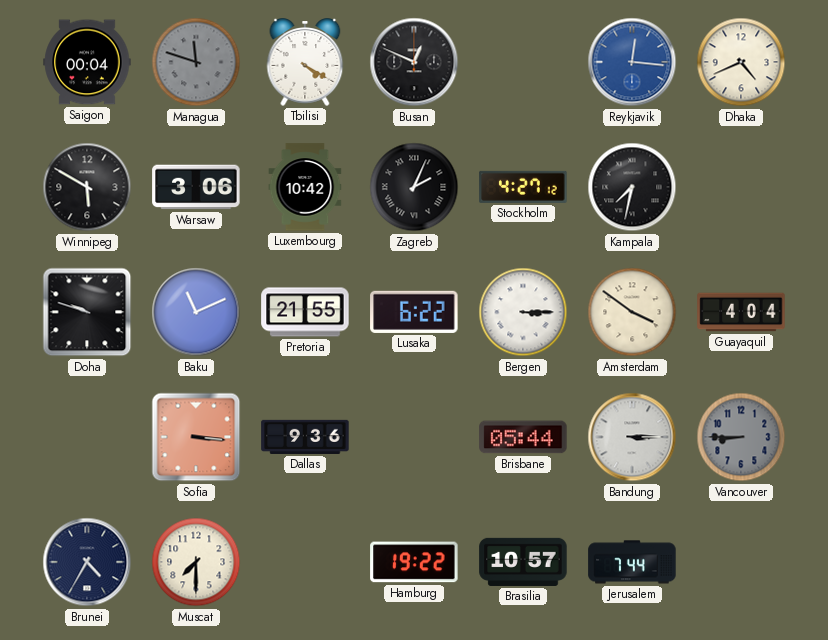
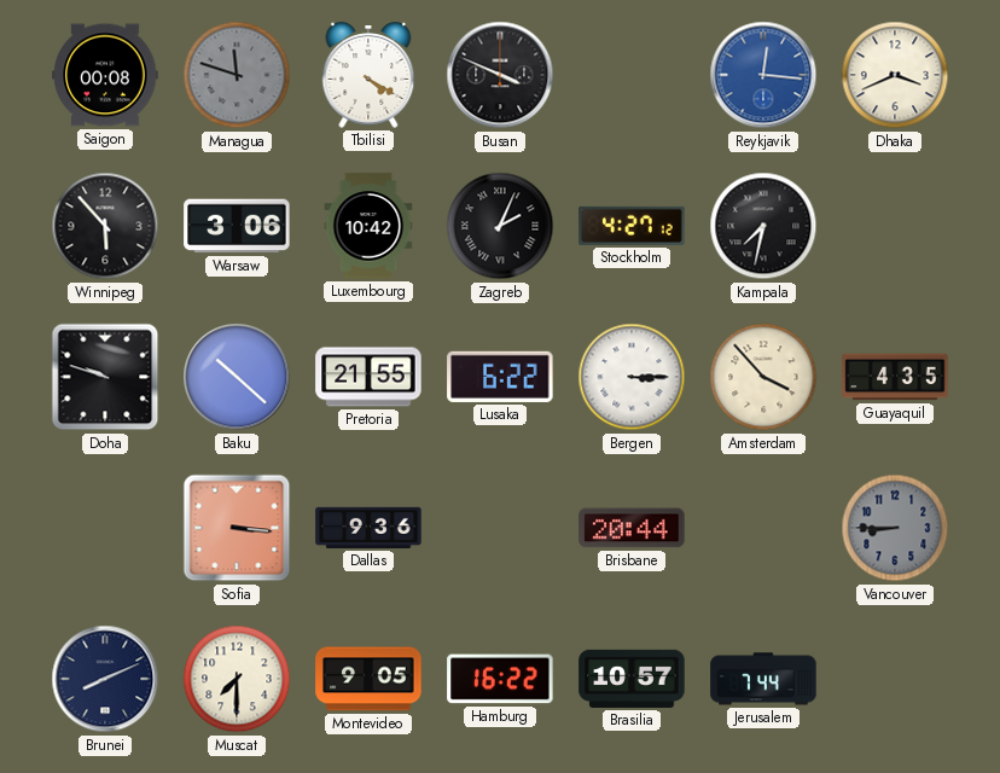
Saigon: 00:04 -> 00:08
Busan: 12:49 -> 3:49
Dhaka: 4:41 -> 3:41
Winnipeg: 5:50 -> 5:53
Baku: 11:11 -> 10:22
Amsterdam: 3:51 -> 3:53
Guayaquil: 4:04 -> 4:35
Brisbane: 05:44 -> 20:44
Bandung: 3:15 -> none
Brunei: 4:35 -> 8:11
Montevideo: none -> 9:05
Hamburg: 19:22 -> 16:22
